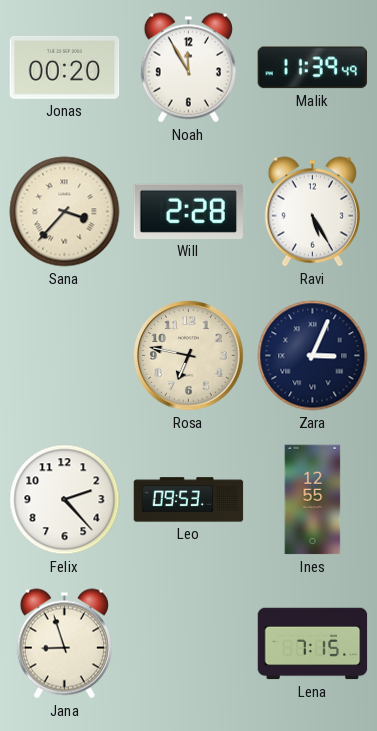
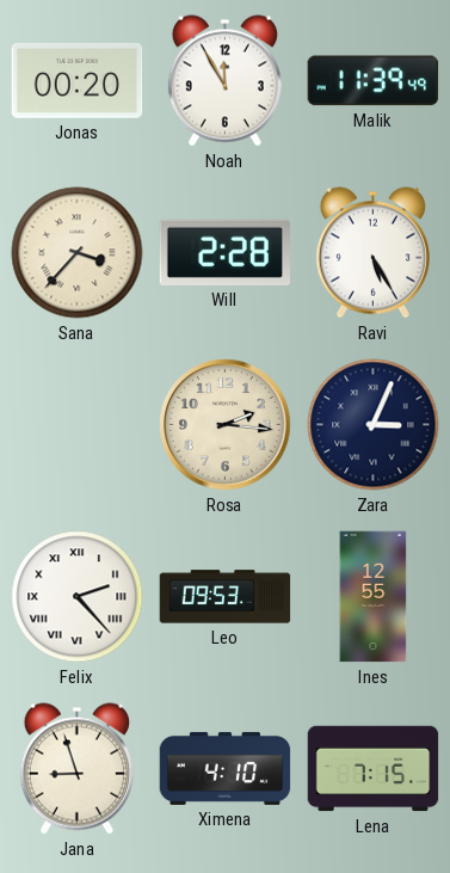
Rosa: 6:47 -> 2:16
Felix numerals: Arabic -> Roman
Ximena: none -> 4:10
